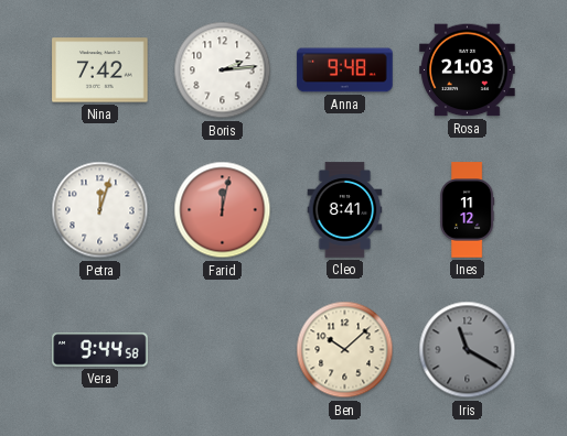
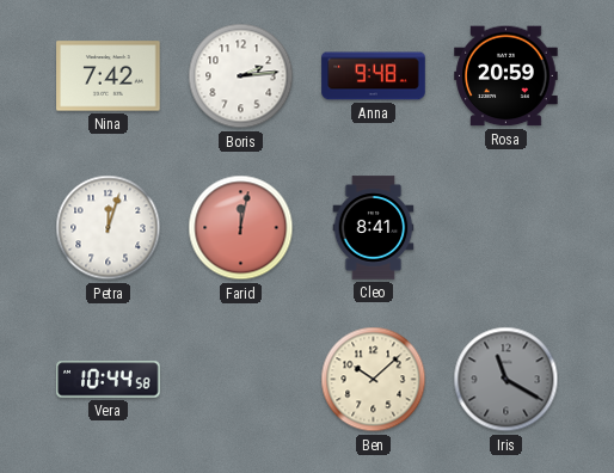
Rosa: 21:03 -> 20:59
Ines: 11:12 -> none
Vera: 9:44 -> 10:44
